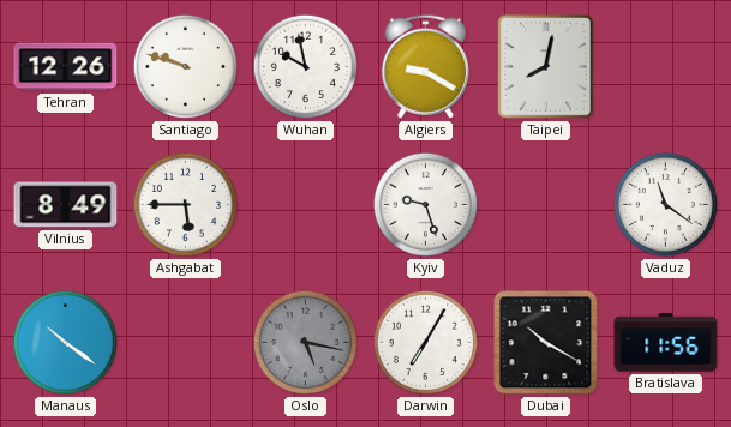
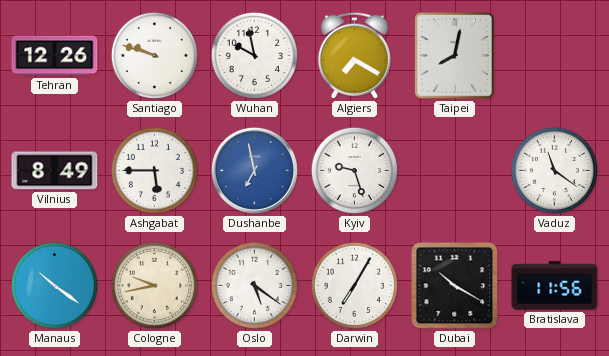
Algiers: 9:20 -> 7:20
Dushanbe: none -> 6:58
Cologne: none -> 9:43
Oslo: 5:17 -> 5:21
Oslo dial: grey -> white
